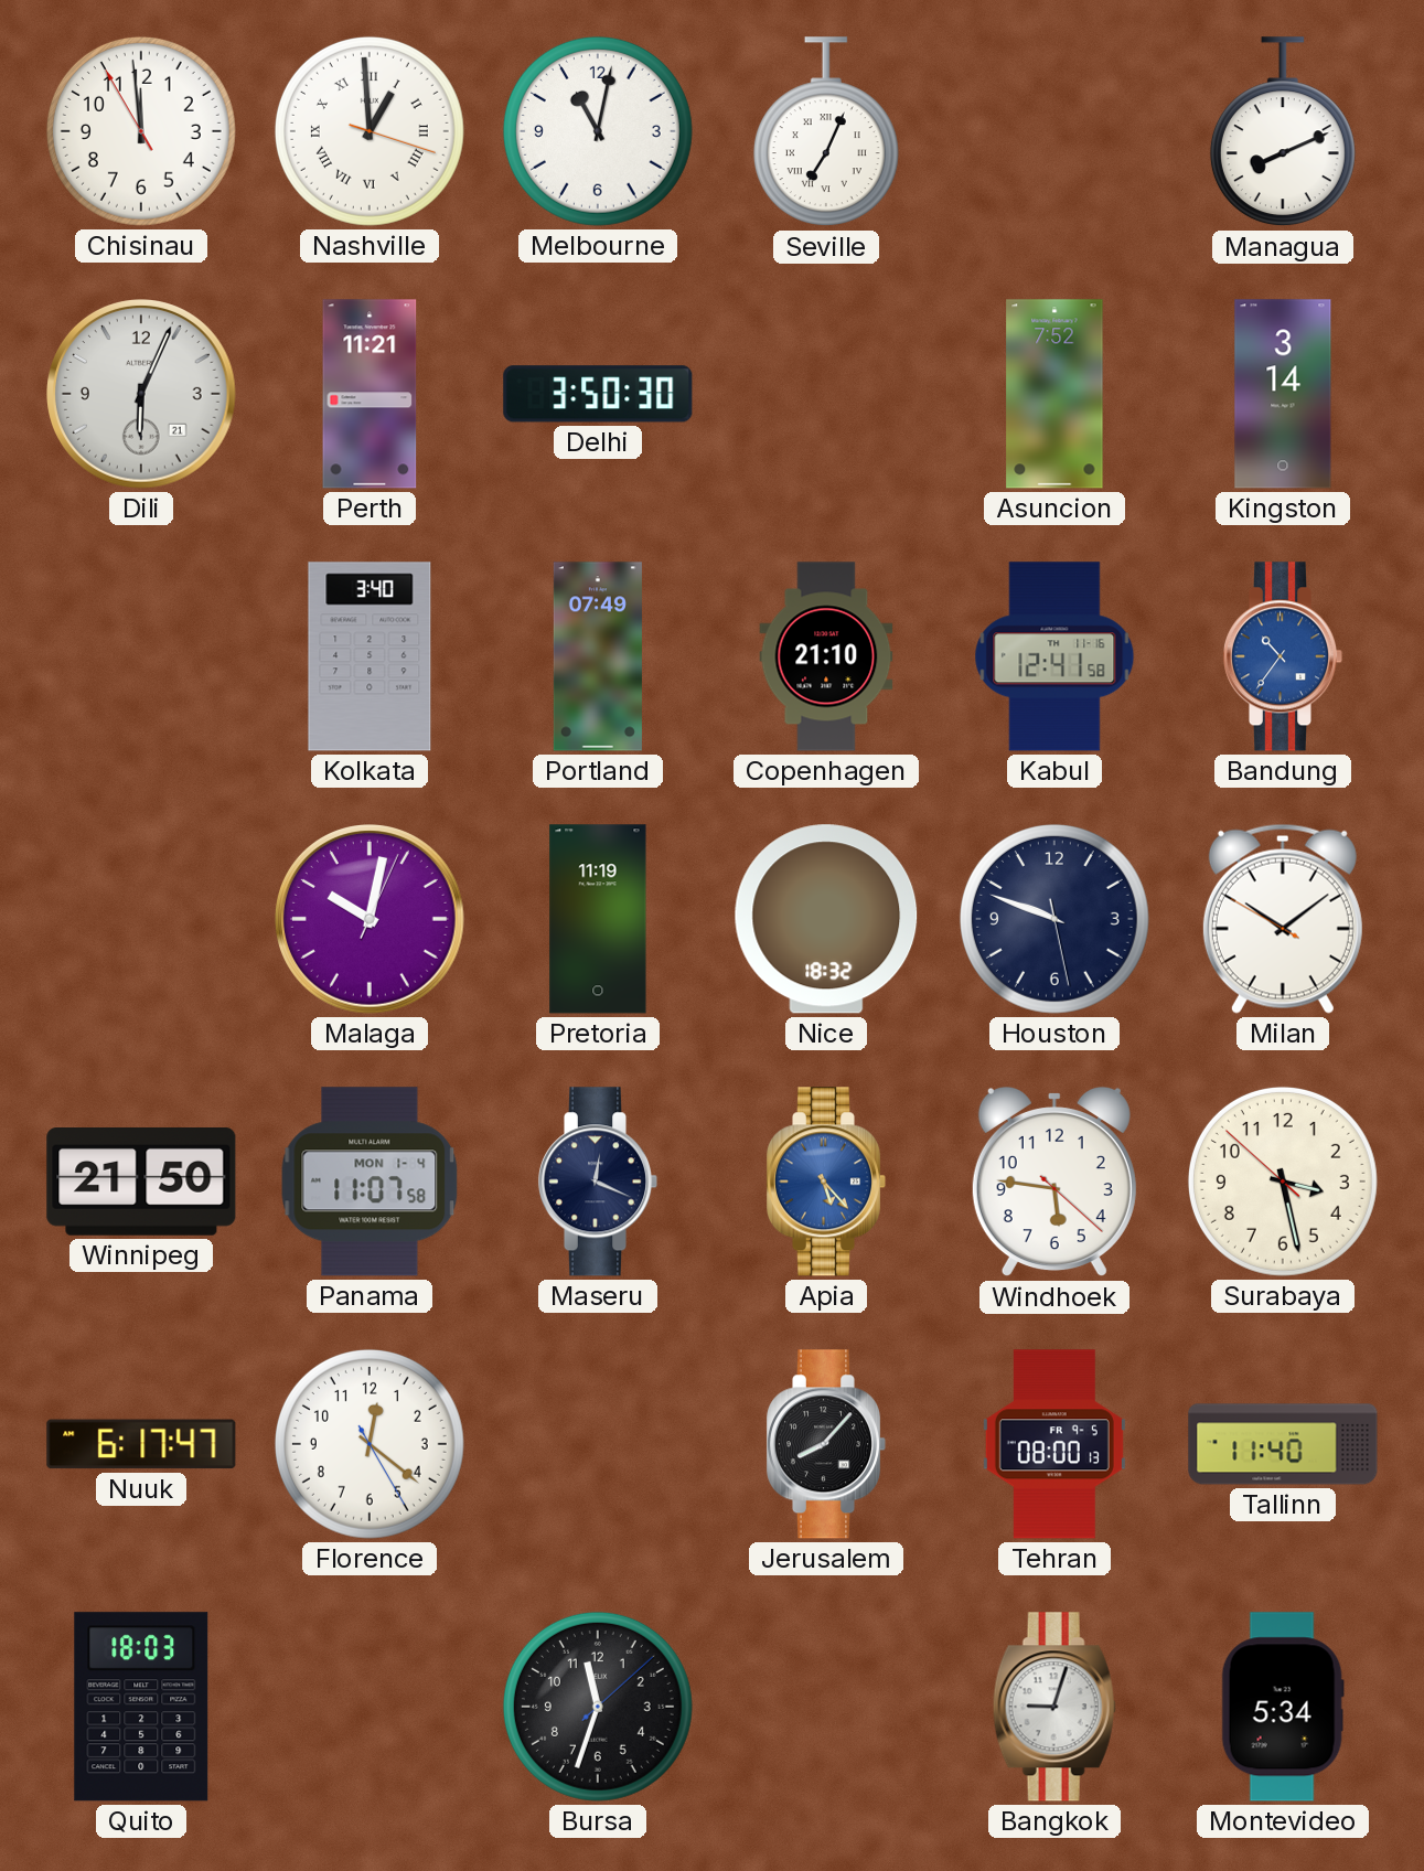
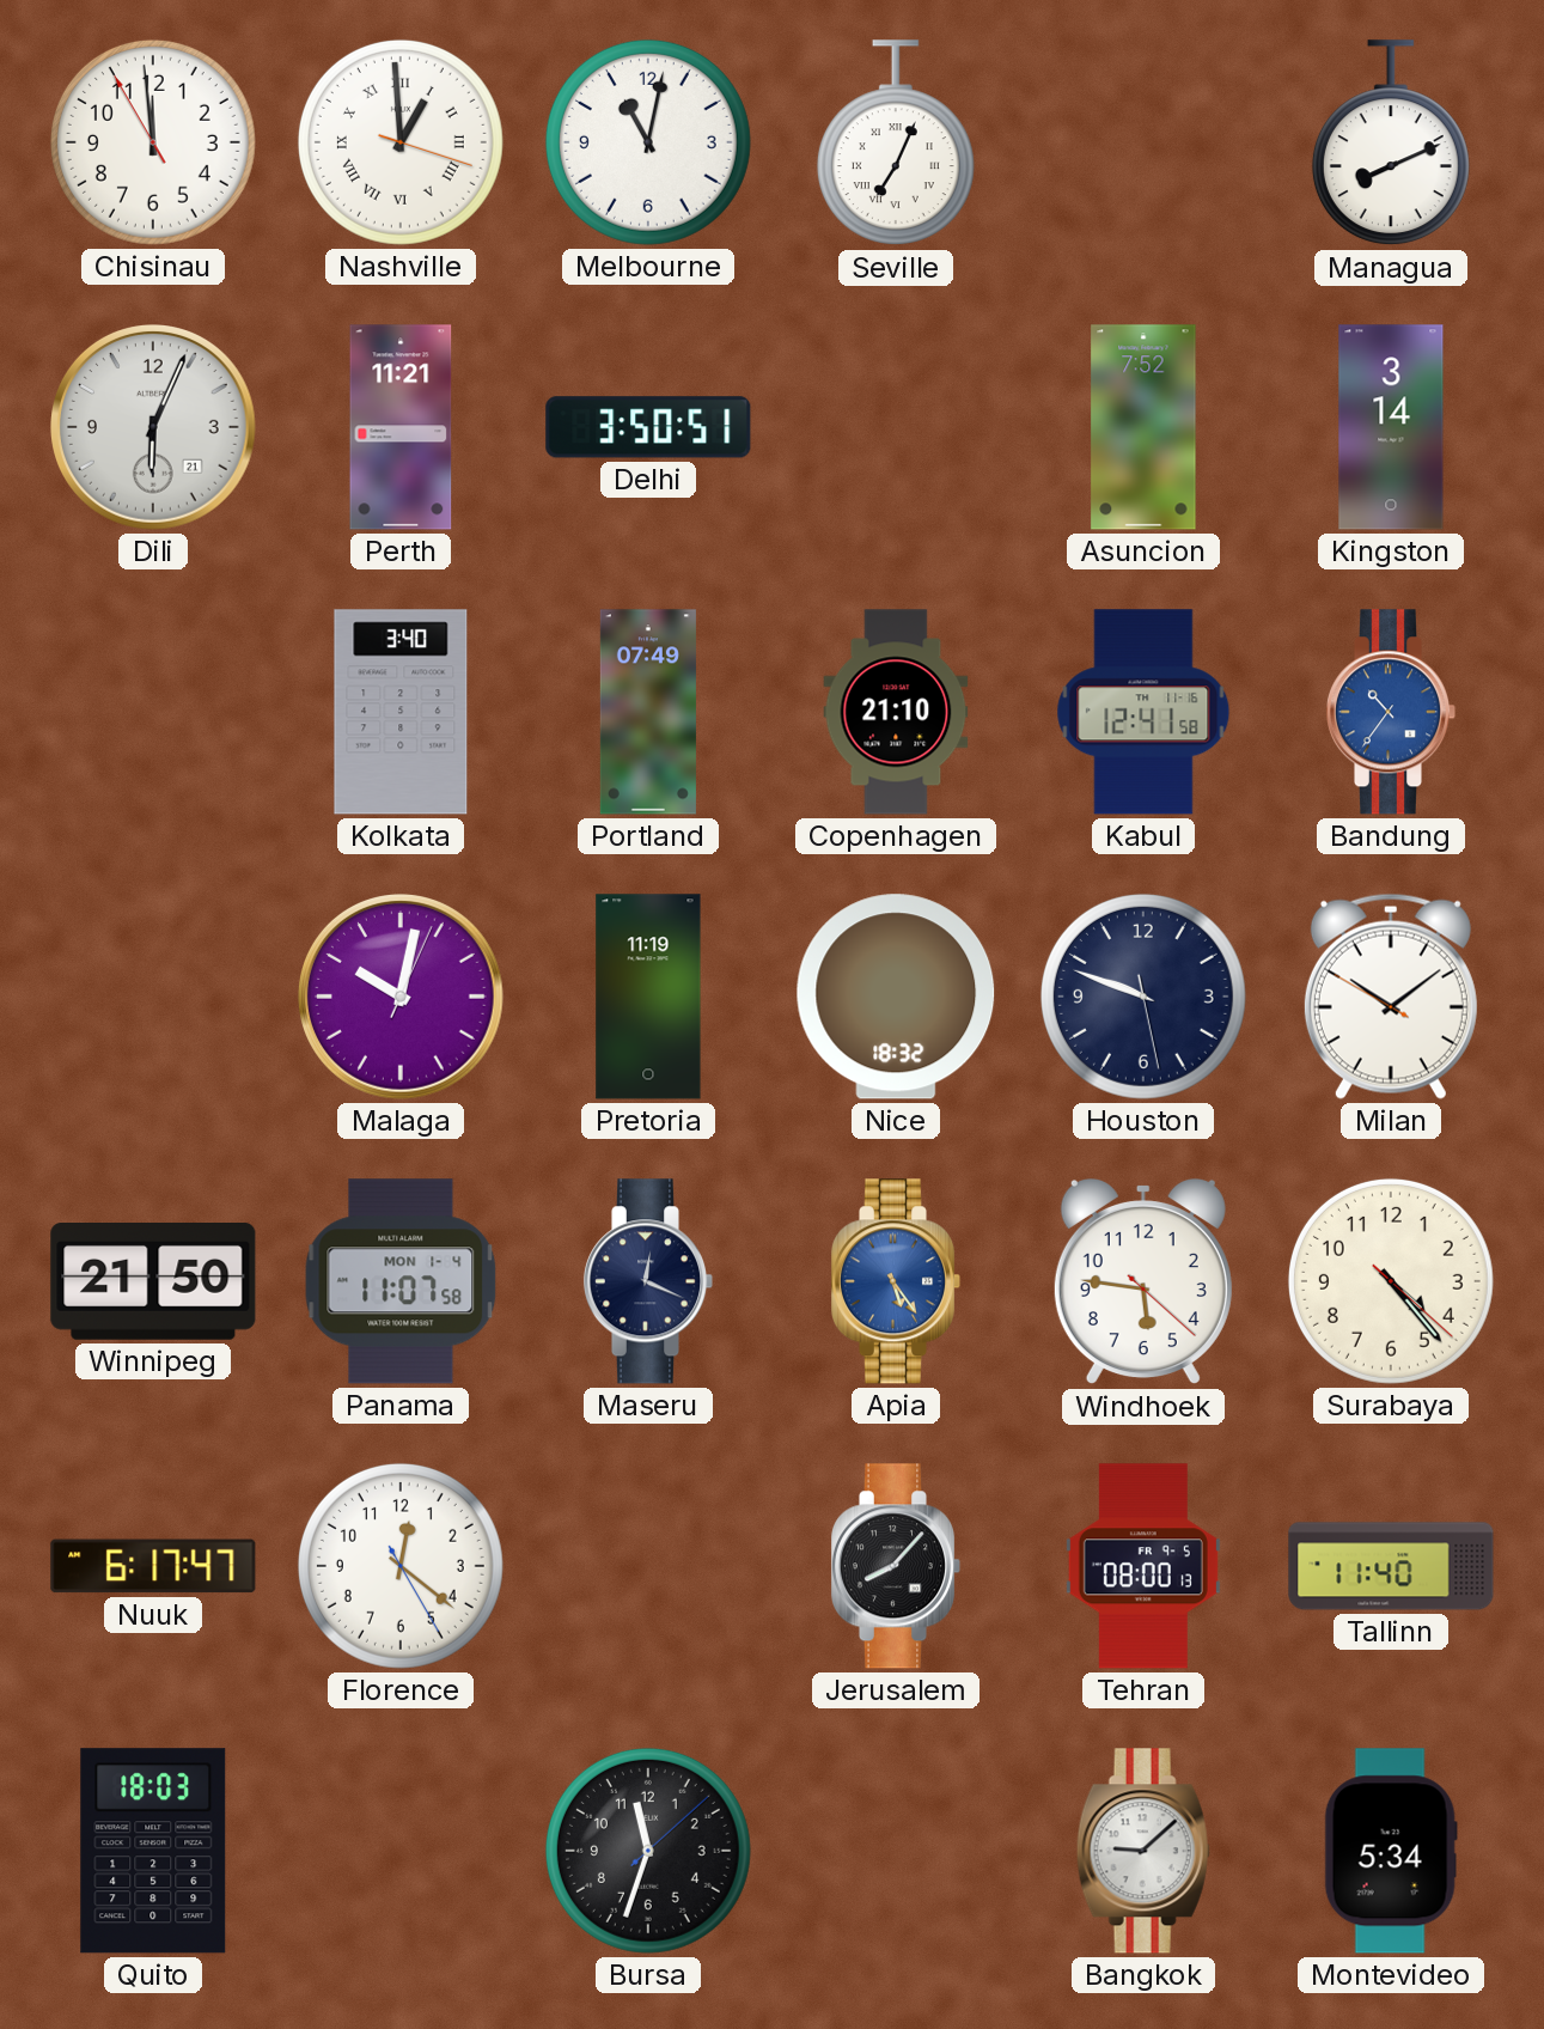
Delhi: 3:50:30 -> 3:50:51
Apia: 5:23 -> 5:24
Surabaya: 3:27 -> 4:23
Bangkok: 9:03 -> 9:08
